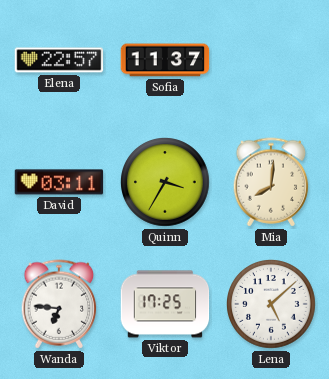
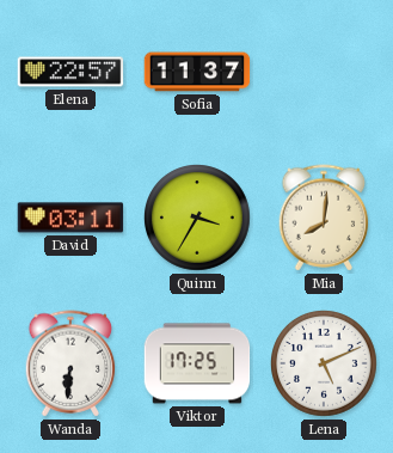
Wanda: 6:46 -> 6:31
Lena: 5:08 -> 5:11
